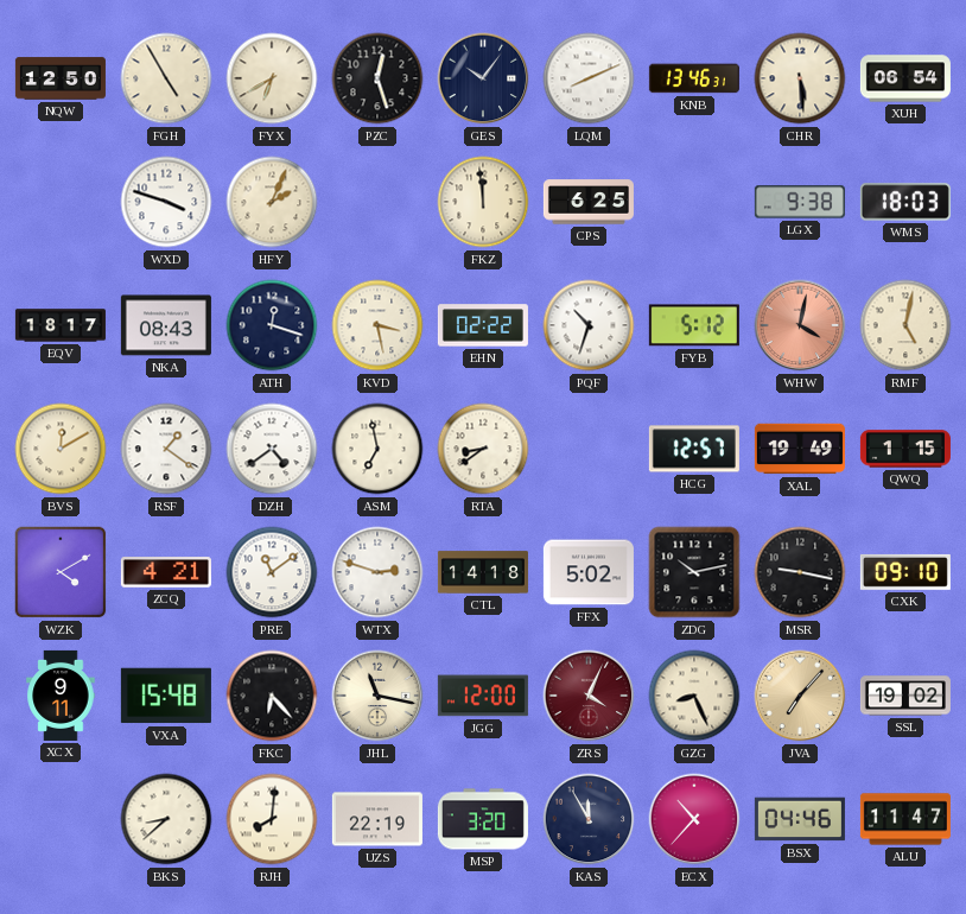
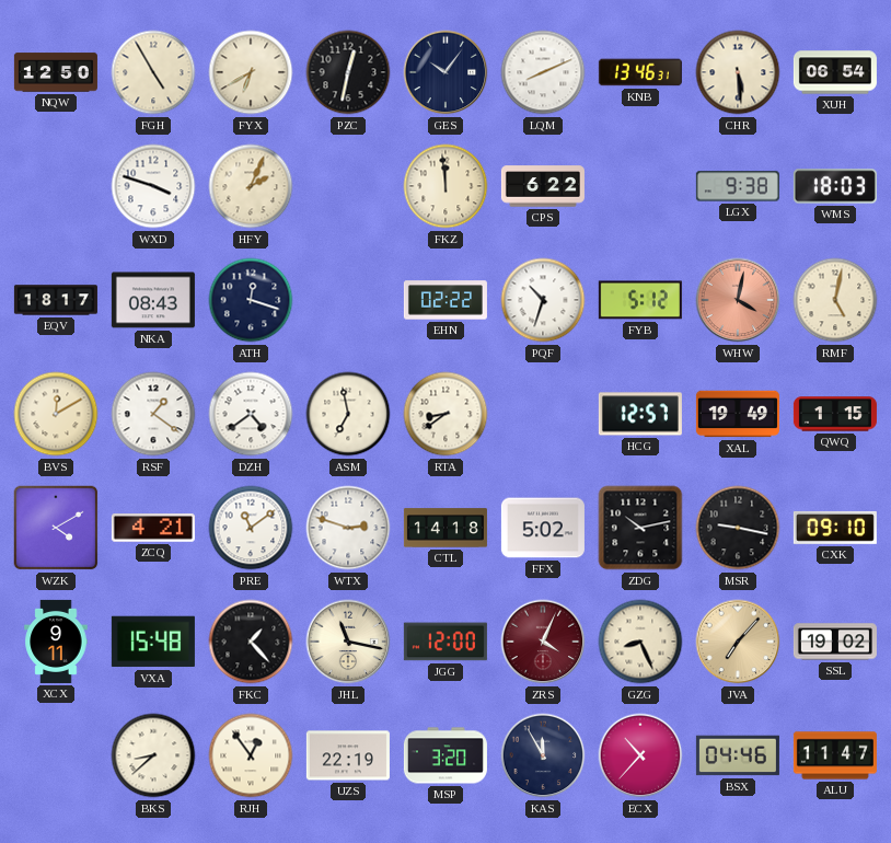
PZC: 12:27 -> 12:32
CPS: 6:25 -> 6:22
KVD: 3:28 -> none
FKC: 6:23 -> 1:23
RJH: 8:01 -> 12:54
